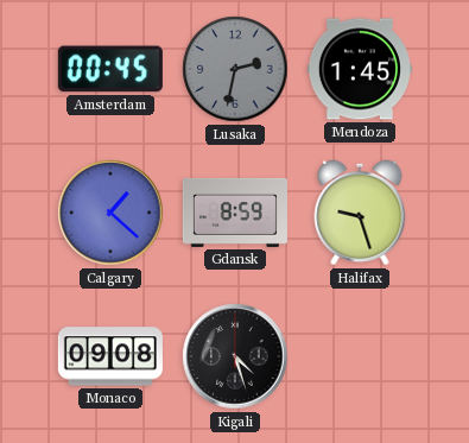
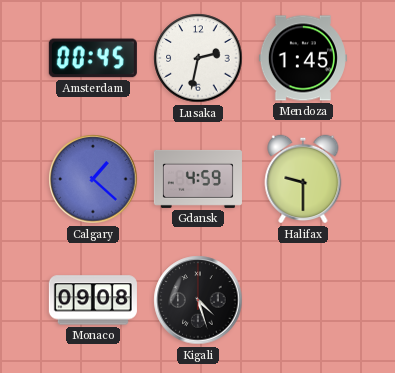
Lusaka dial: grey -> white
Gdansk: 8:59 -> 4:59
Halifax: 9:27 -> 9:30
